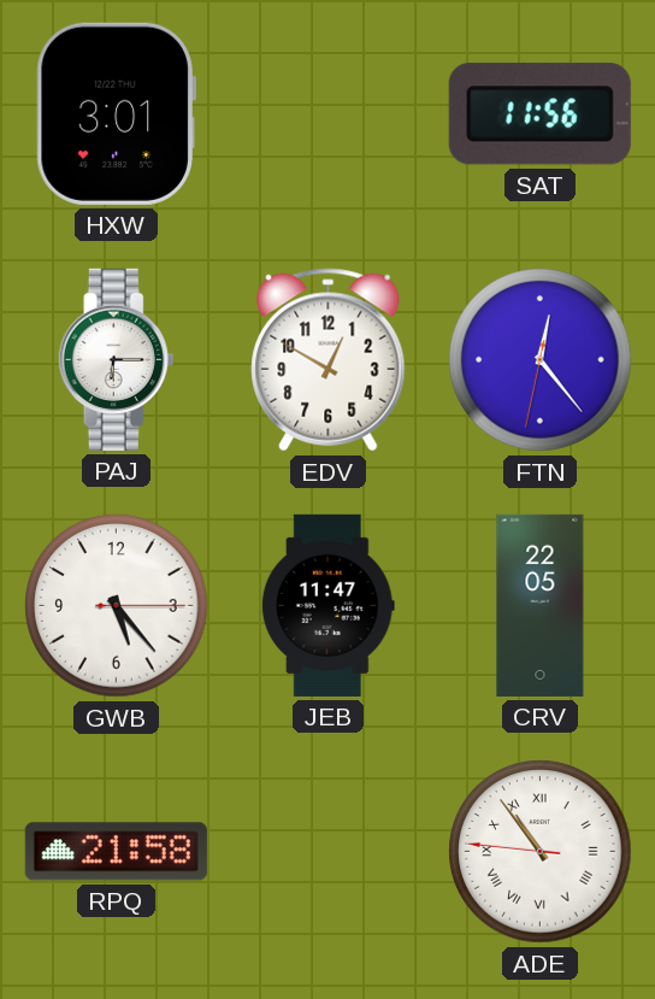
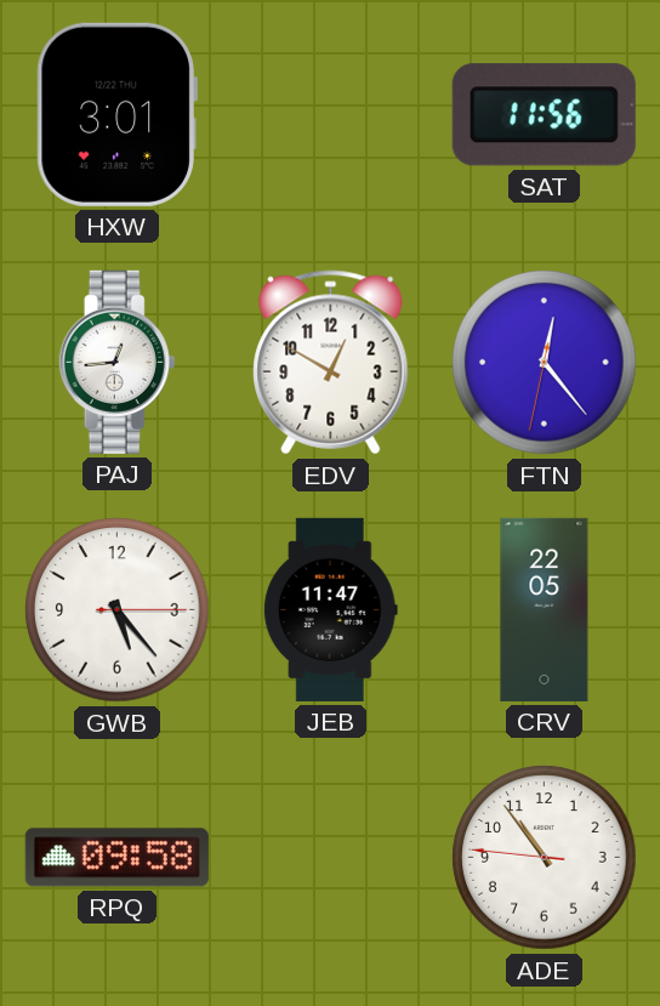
PAJ: 6:15 -> 12:44
RPQ: 21:58 -> 09:58
ADE numerals: Roman -> Arabic
